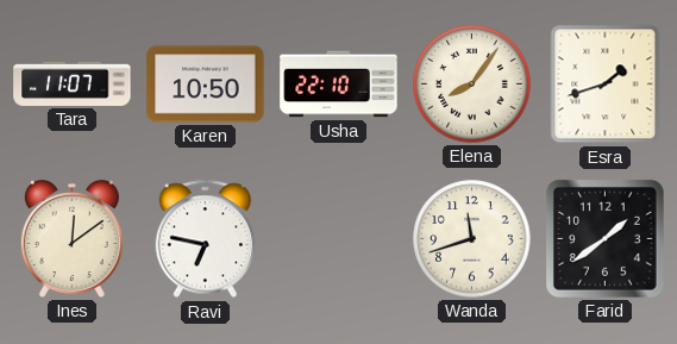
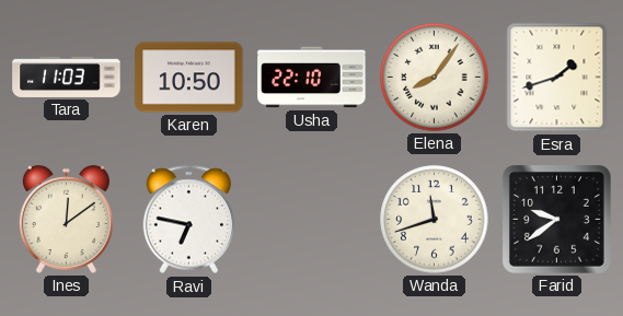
Tara: 11:07 -> 11:03
Farid: 1:39 -> 9:39
